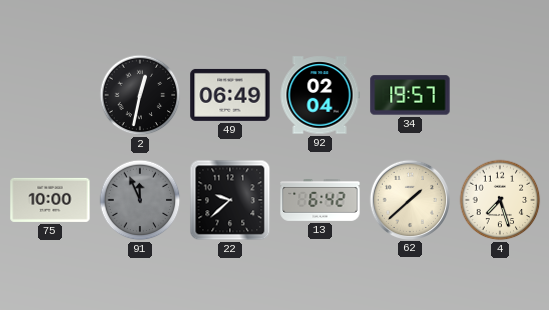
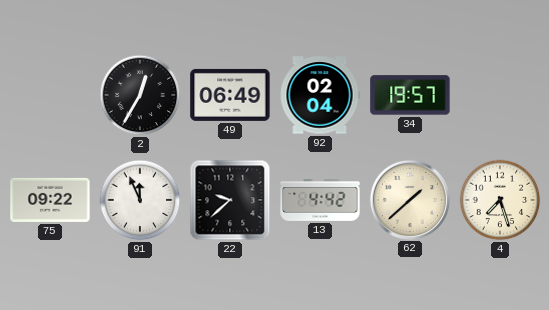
2: 12:32 -> 12:35
75: 10:00 -> 09:22
91 dial: grey -> white
13: 6:42 -> 4:42
